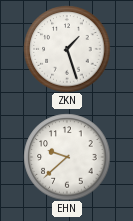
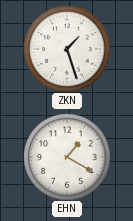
EHN: 9:38 -> 1:20
